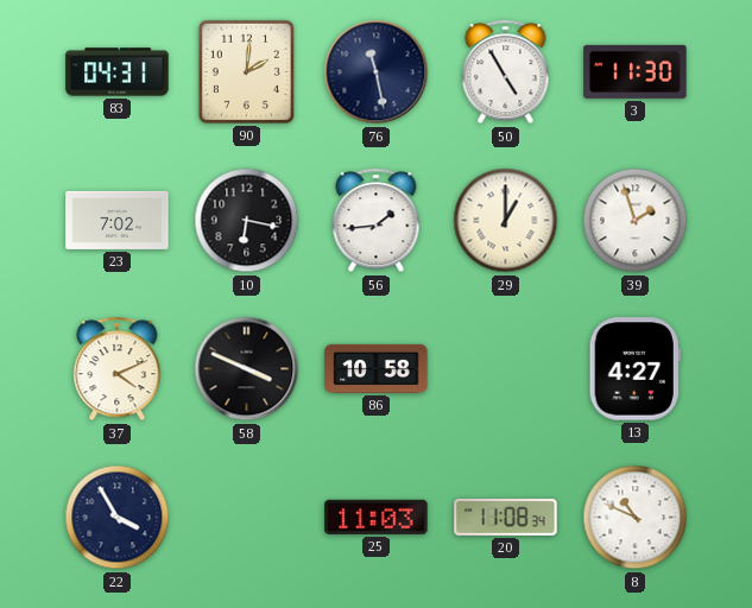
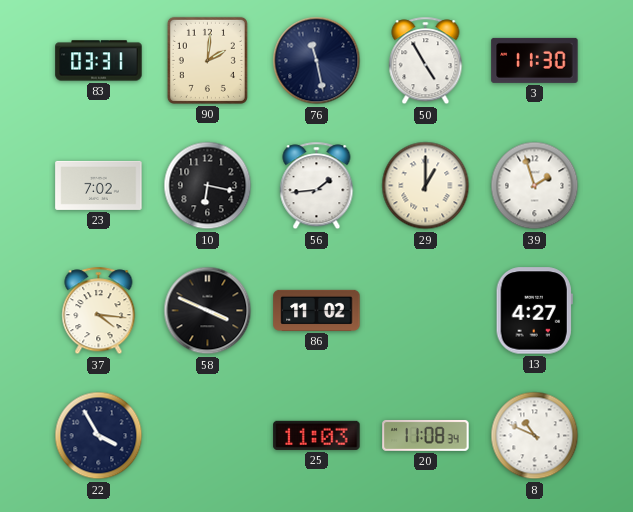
83: 04:31 -> 03:31
37: 4:11 -> 4:16
86: 10:58 -> 11:02
